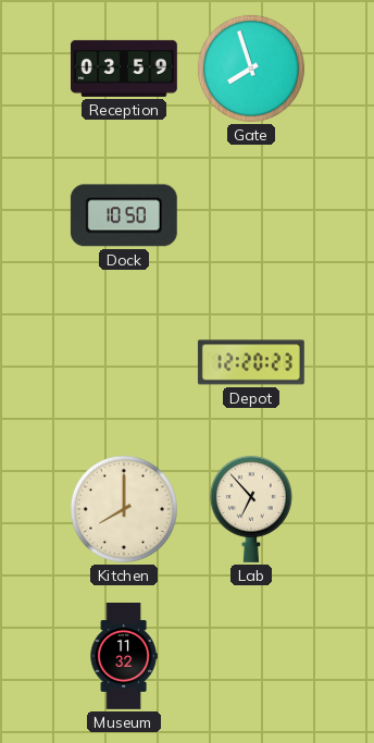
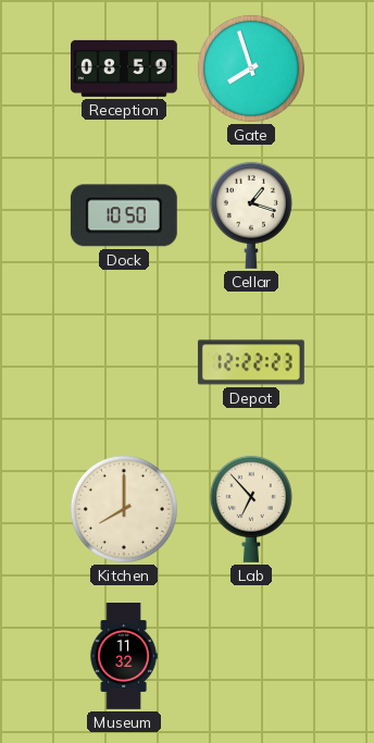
Reception: 03:59 -> 08:59
Cellar: none -> 1:18
Depot: 12:20 -> 12:22
